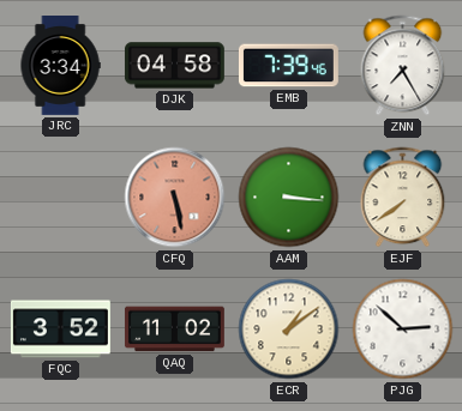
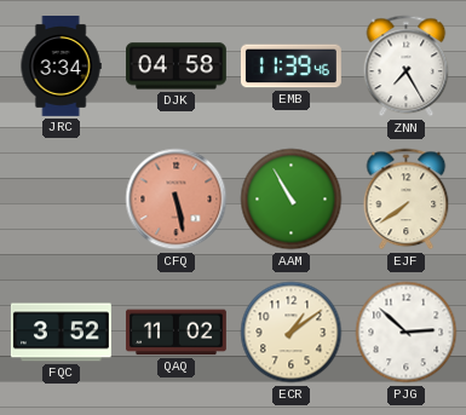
EMB: 7:39 -> 11:39
AAM: 3:16 -> 10:55
